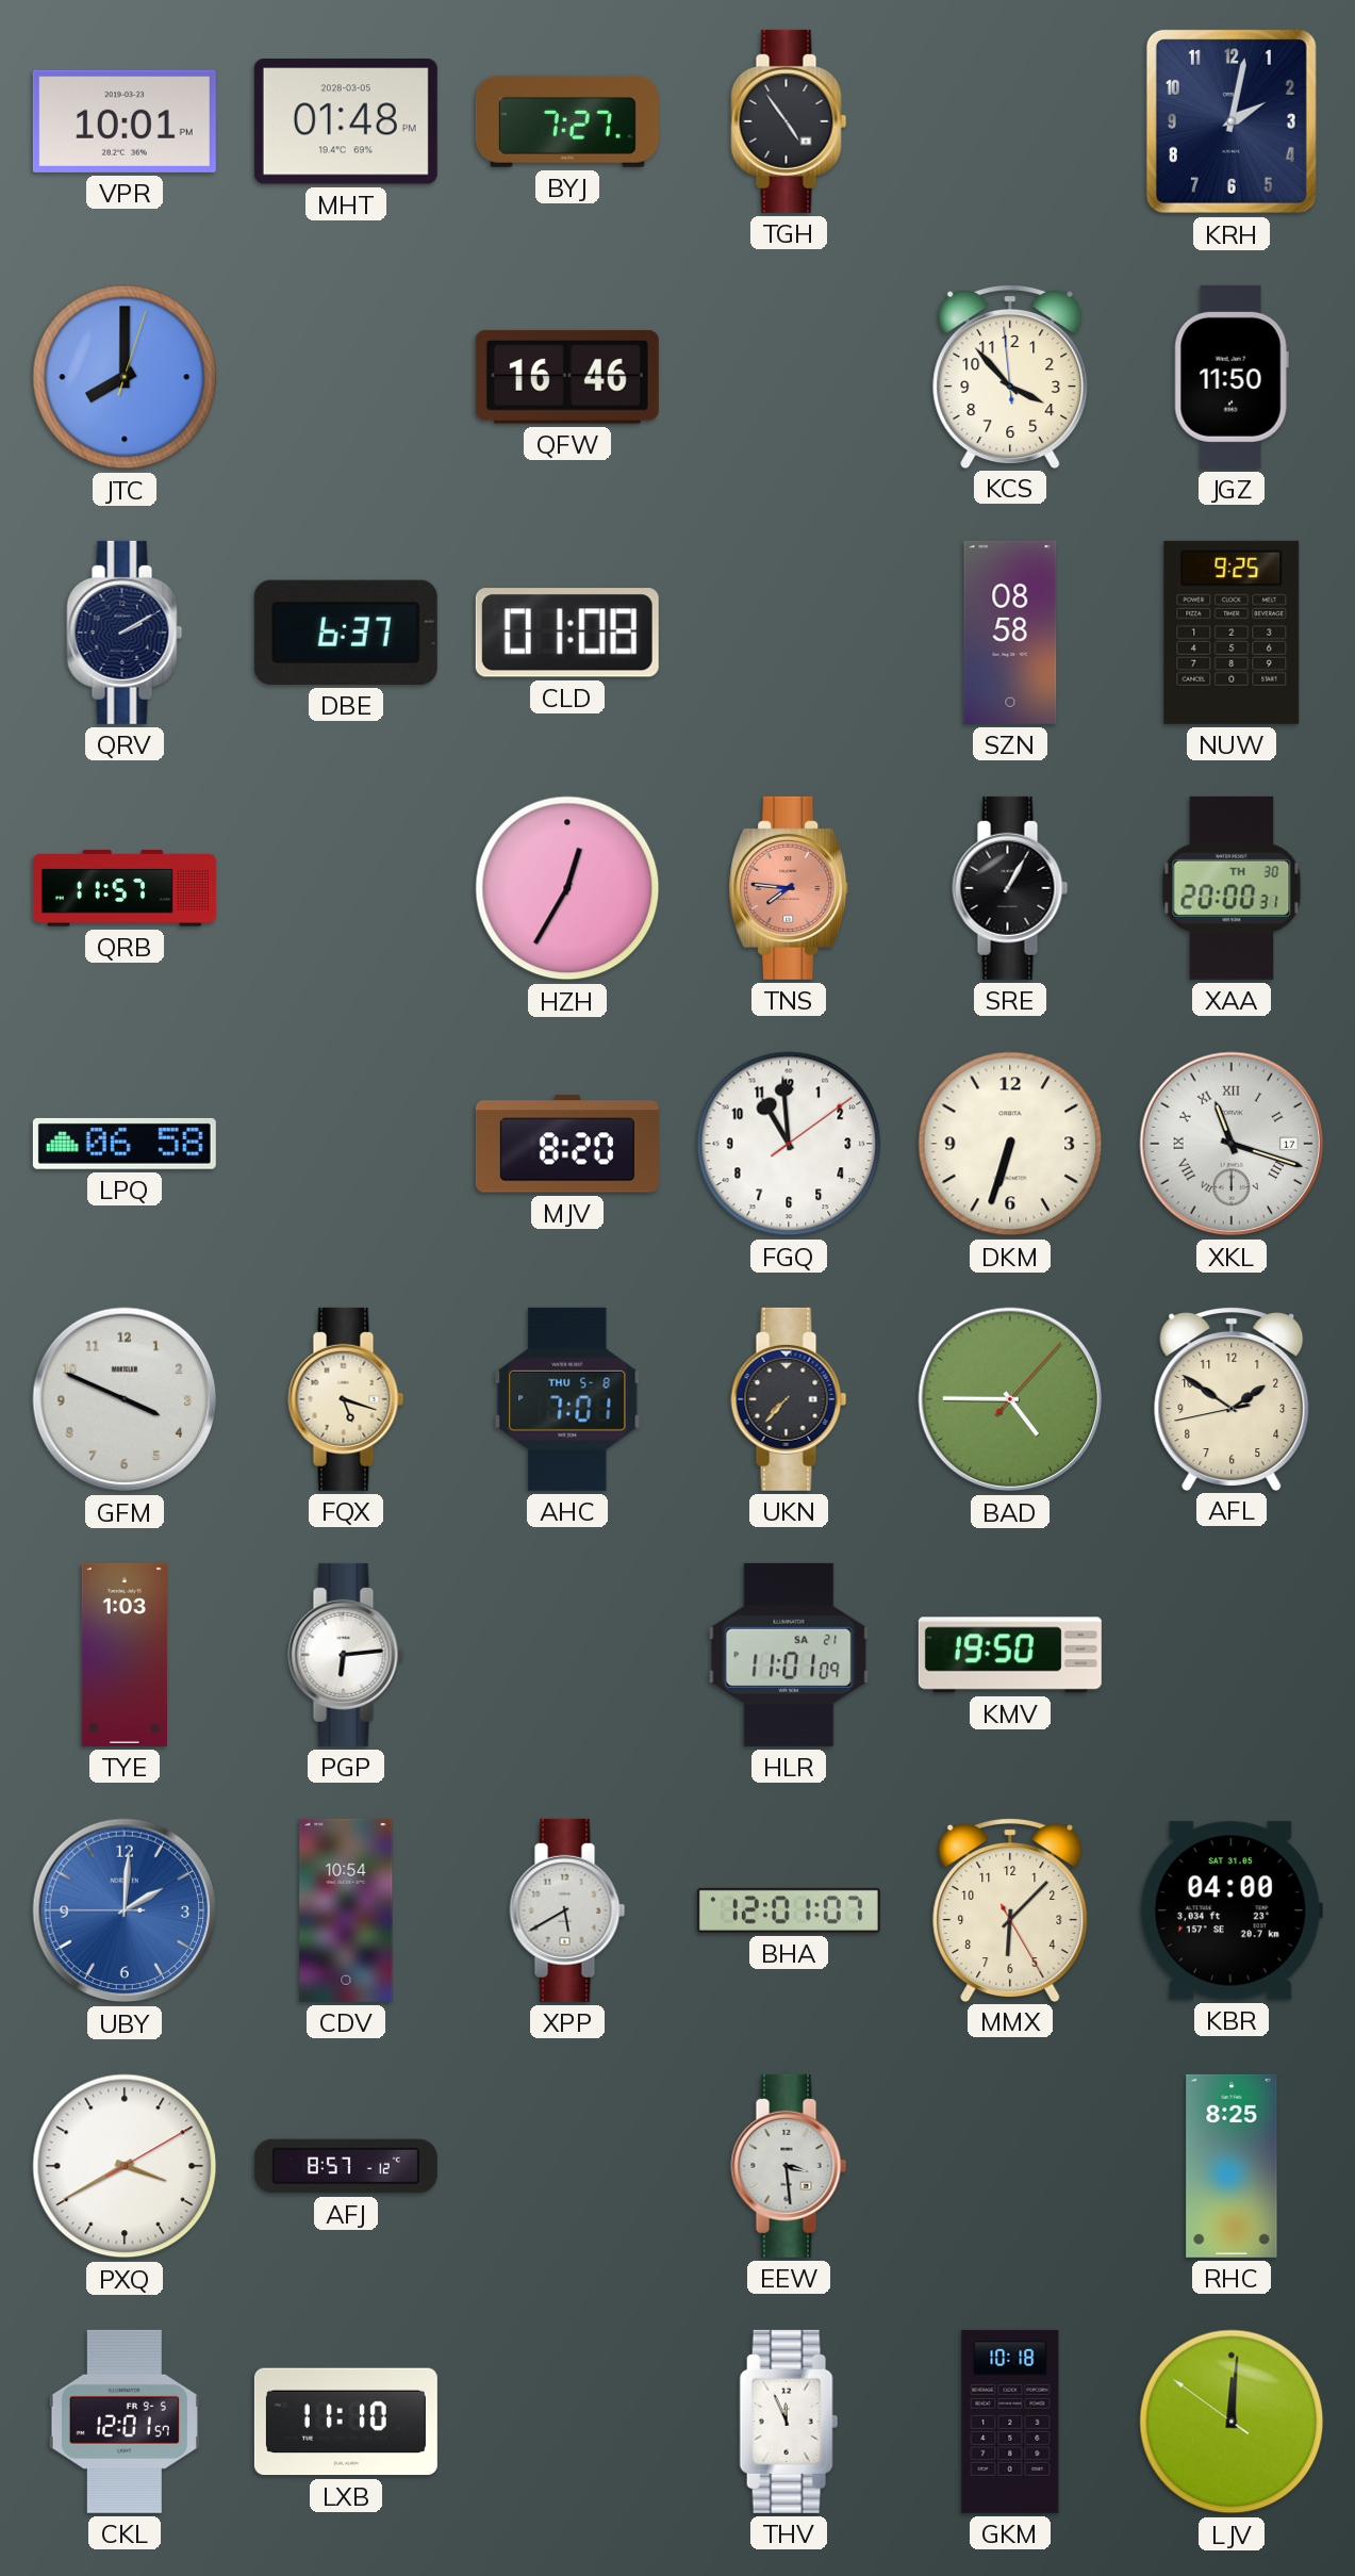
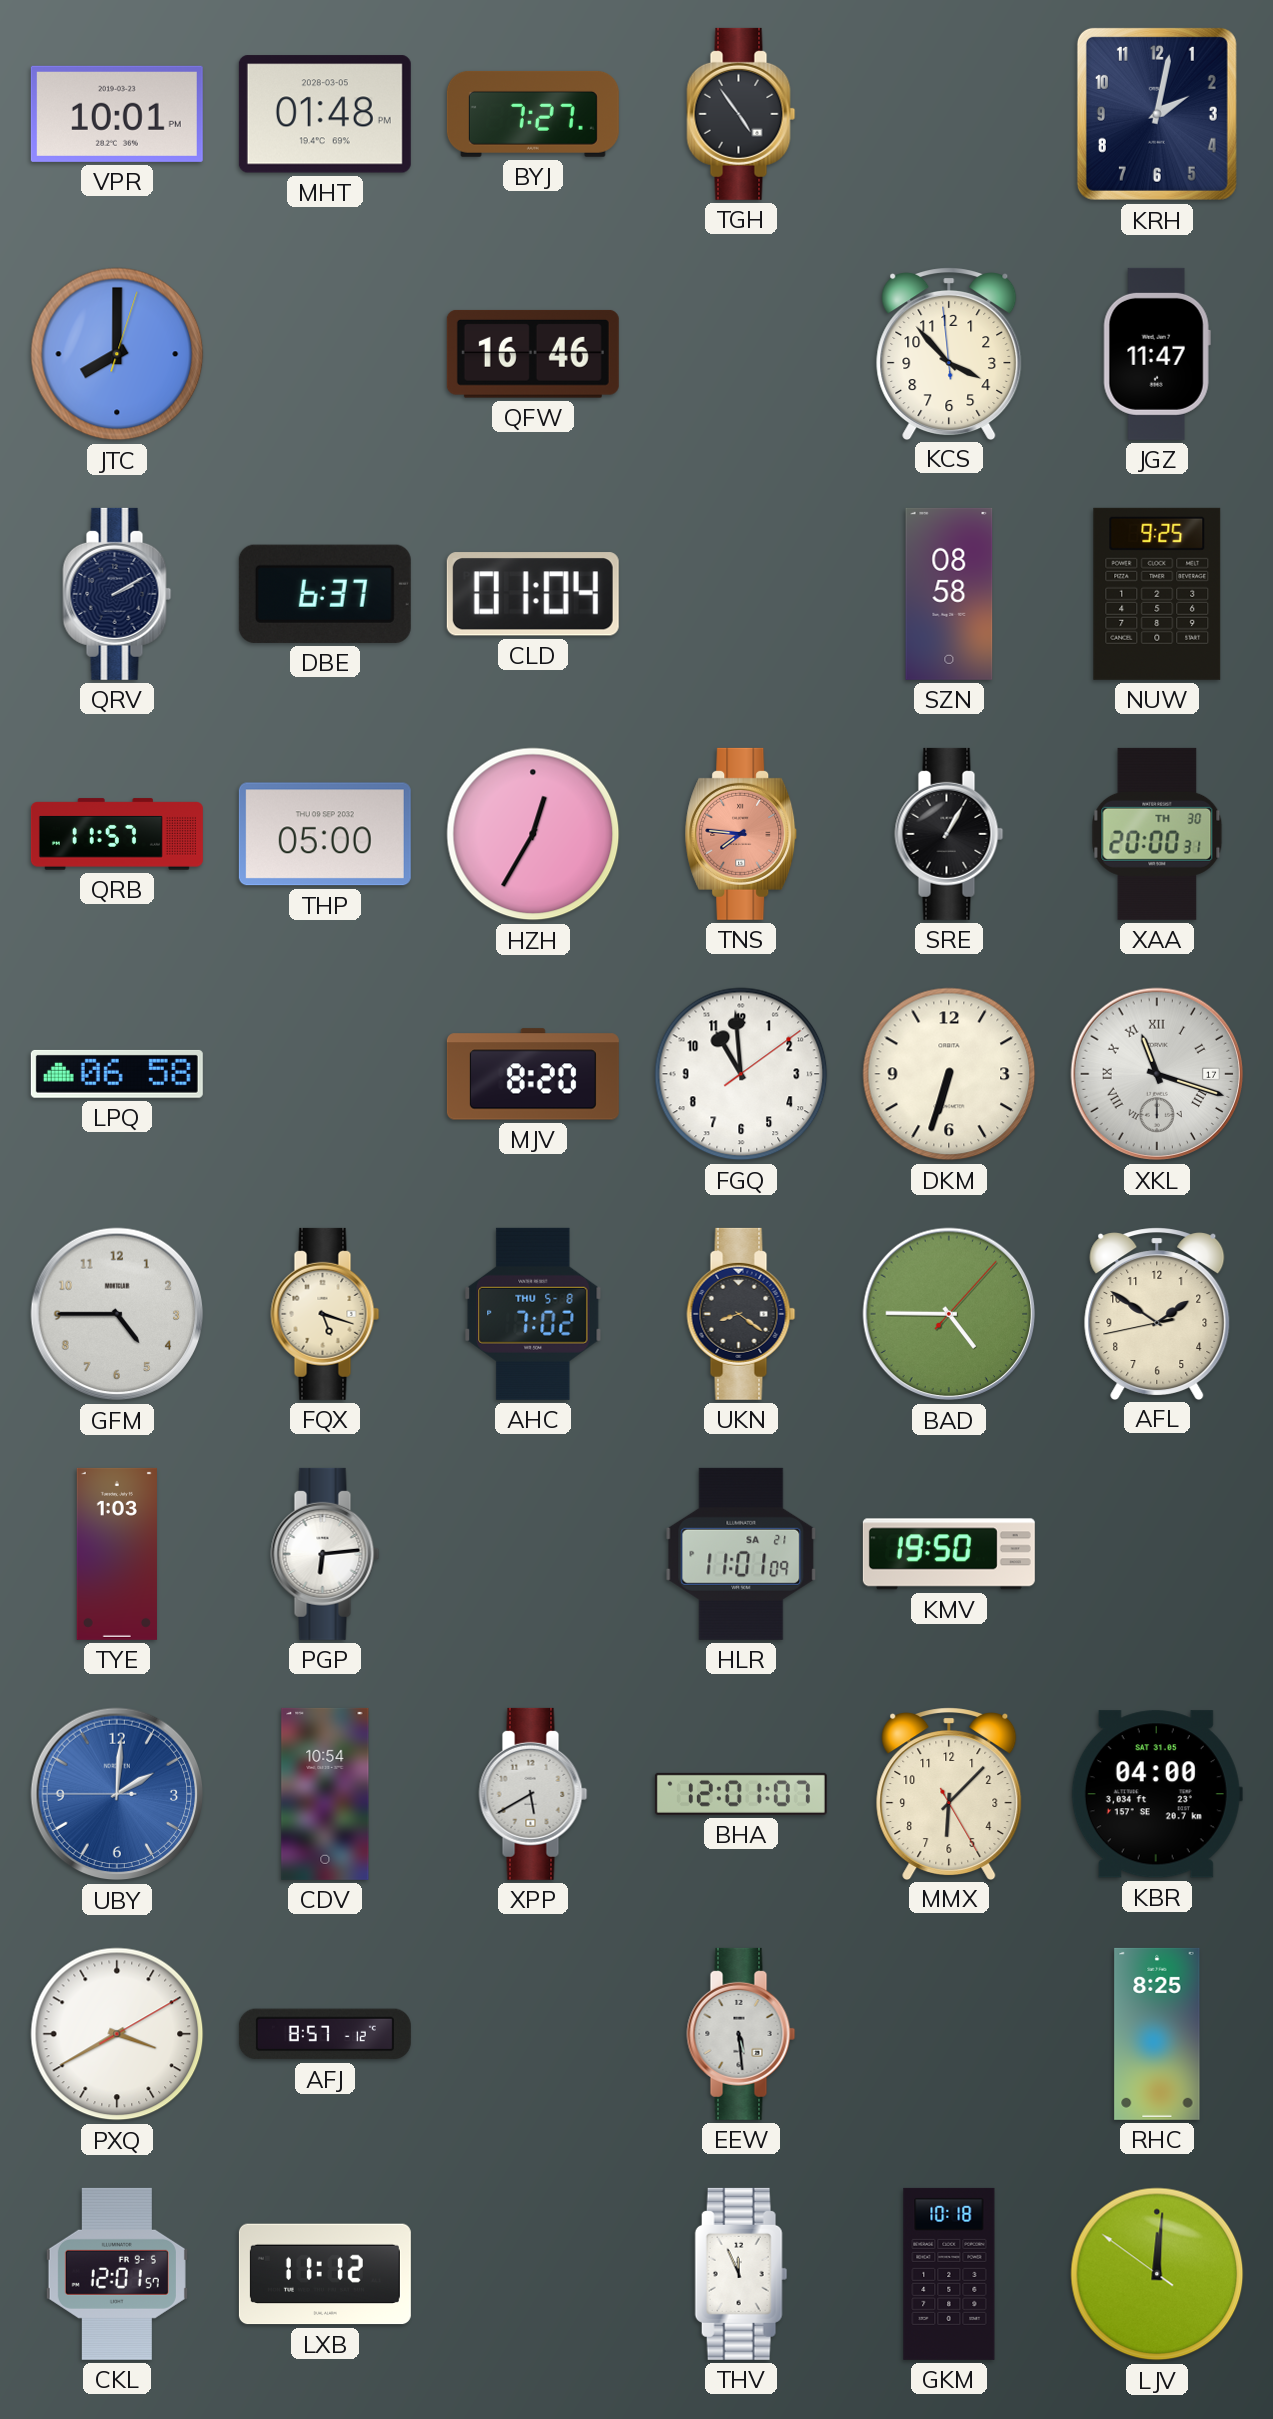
JGZ: 11:50 -> 11:47
CLD: 01:08 -> 01:04
THP: none -> 05:00
GFM: 3:49 -> 4:45
AHC: 7:01 -> 7:02
UKN: 7:37 -> 8:21
EEW: 3:29 -> 5:29
LXB: 11:10 -> 11:12
